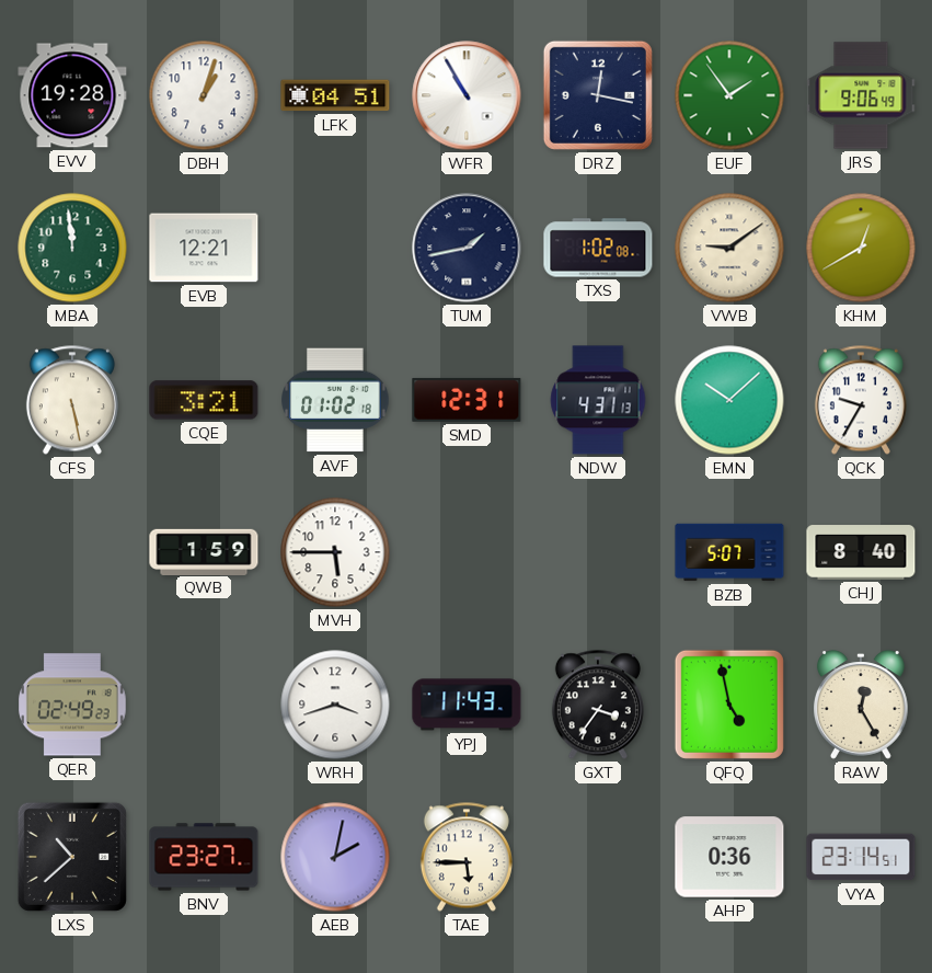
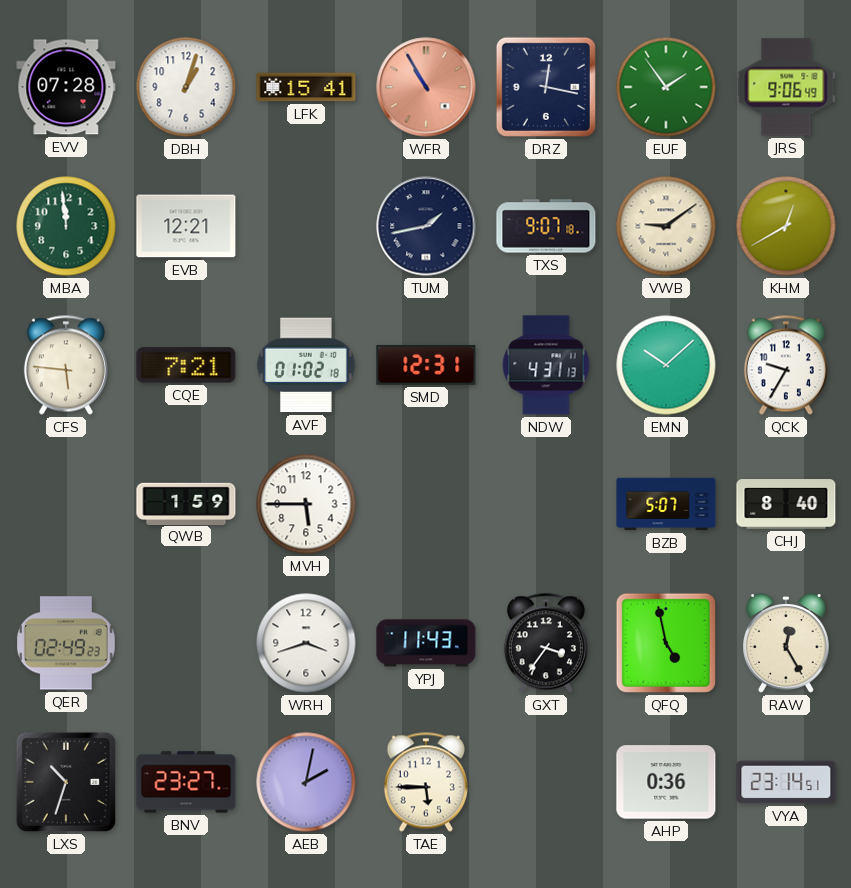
EVV: 19:28 -> 07:28
LFK: 04:51 -> 15:41
WFR dial: white -> salmon
TXS: 1:02 -> 9:07
CFS: 5:28 -> 5:46
CQE: 3:21 -> 7:21
LXS: 10:38 -> 10:33
